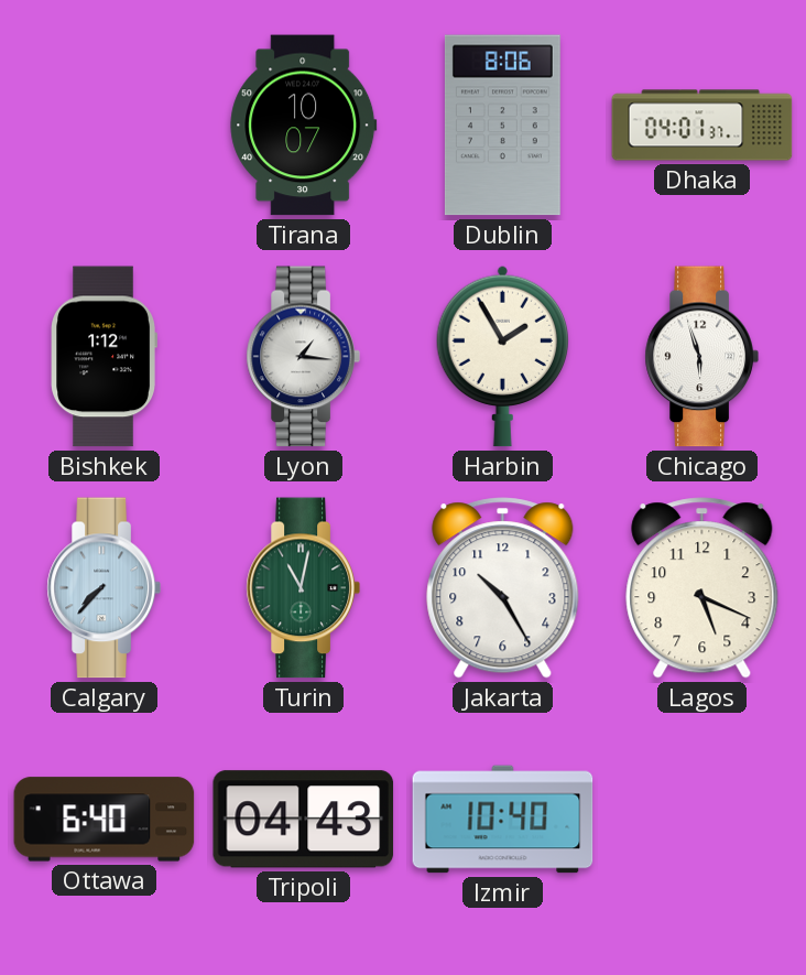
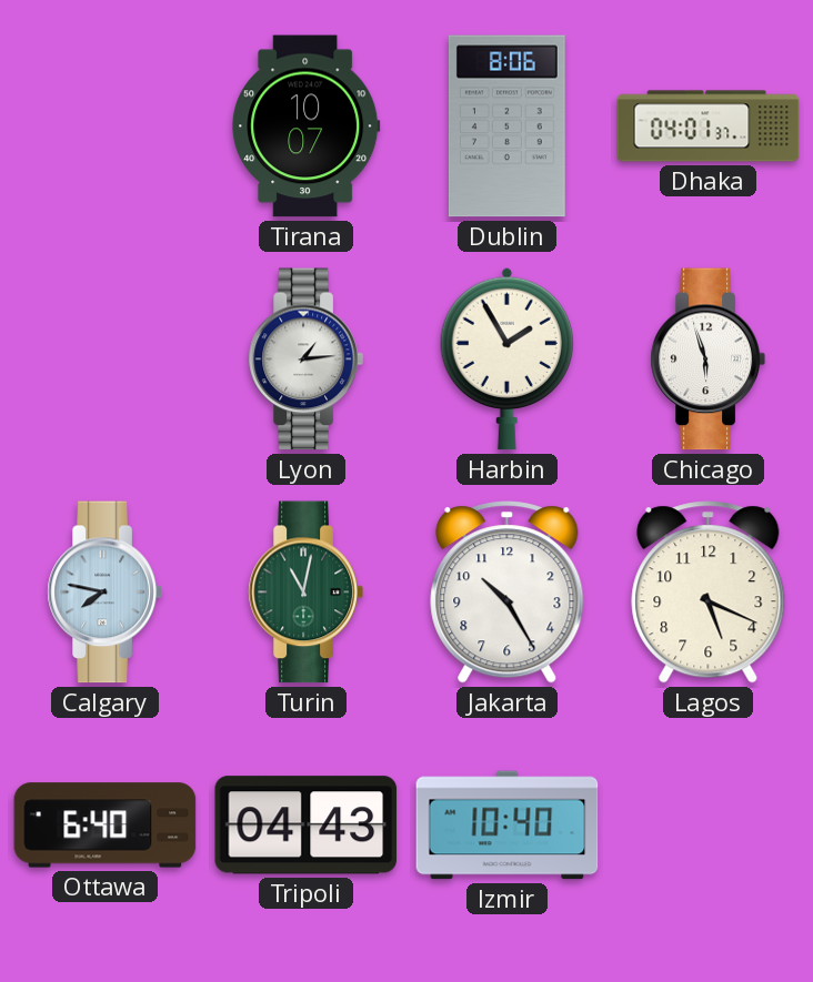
Bishkek: 1:12 -> none
Lyon: 1:16 -> 1:14
Calgary: 7:37 -> 7:47
